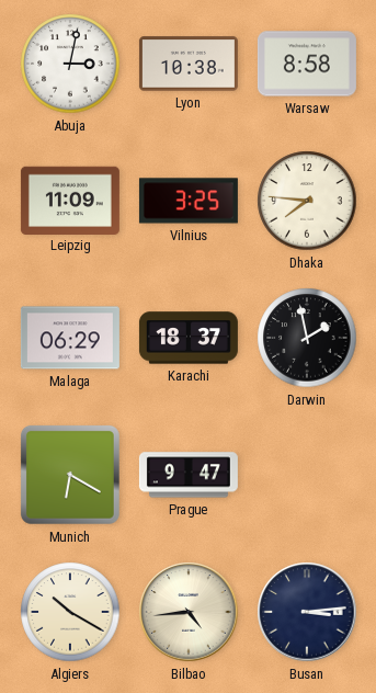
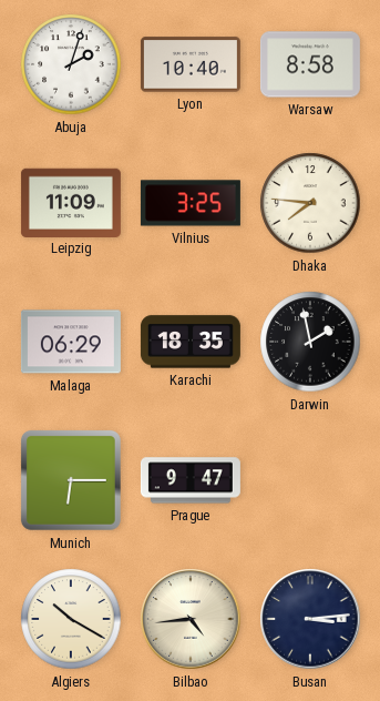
Abuja: 3:02 -> 2:03
Lyon: 10:38 -> 10:40
Karachi: 18:37 -> 18:35
Munich: 6:20 -> 6:15
